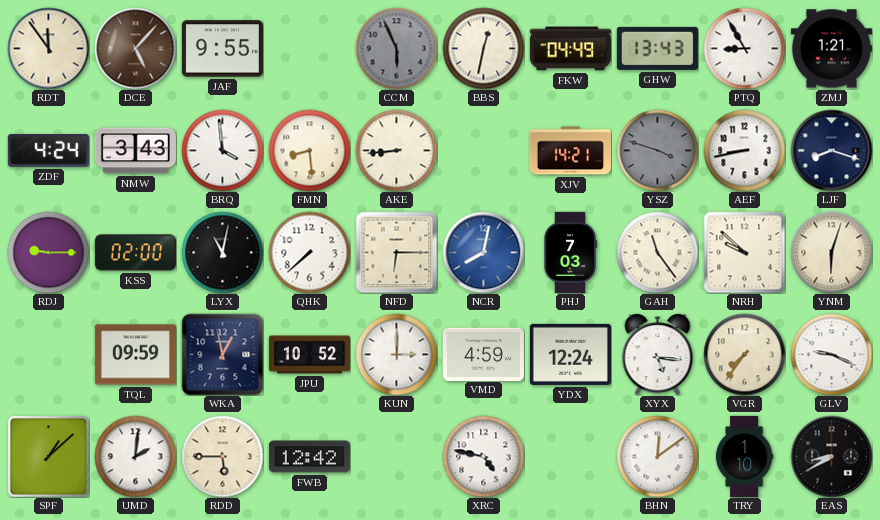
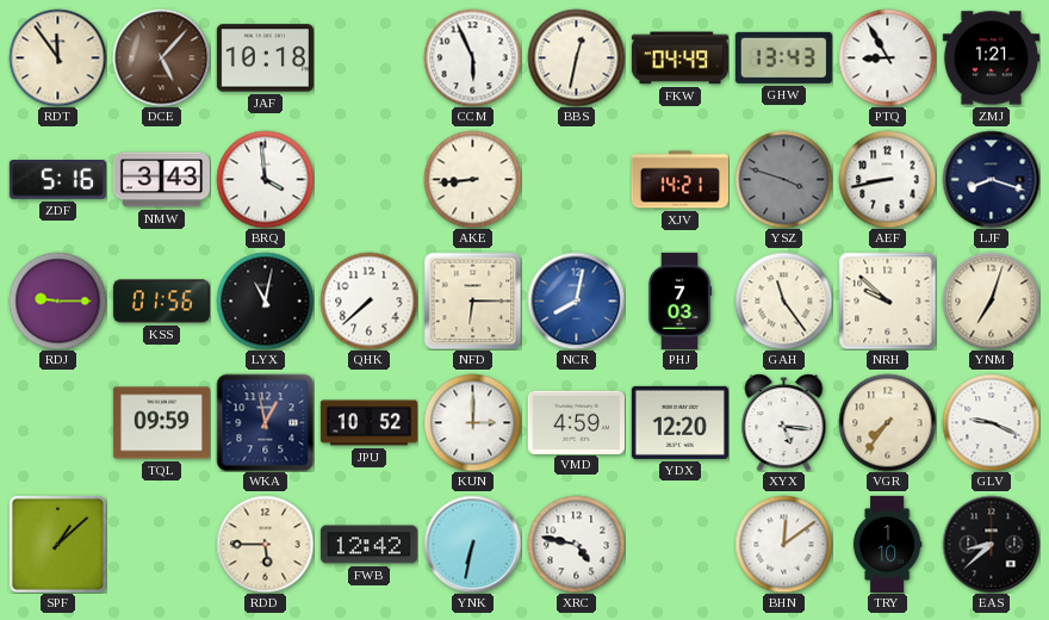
JAF: 9:55 -> 10:18
CCM dial: grey -> white
ZDF: 4:24 -> 5:16
FMN: 8:29 -> none
KSS: 02:00 -> 01:56
YNM: 6:03 -> 7:03
YDX: 12:24 -> 12:20
UMD: 2:01 -> none
YNK: none -> 6:32
EAS: 8:40 -> 8:38
